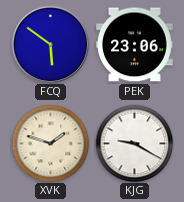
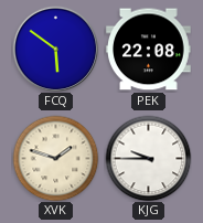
PEK: 23:06 -> 22:08
KJG: 9:20 -> 9:45
